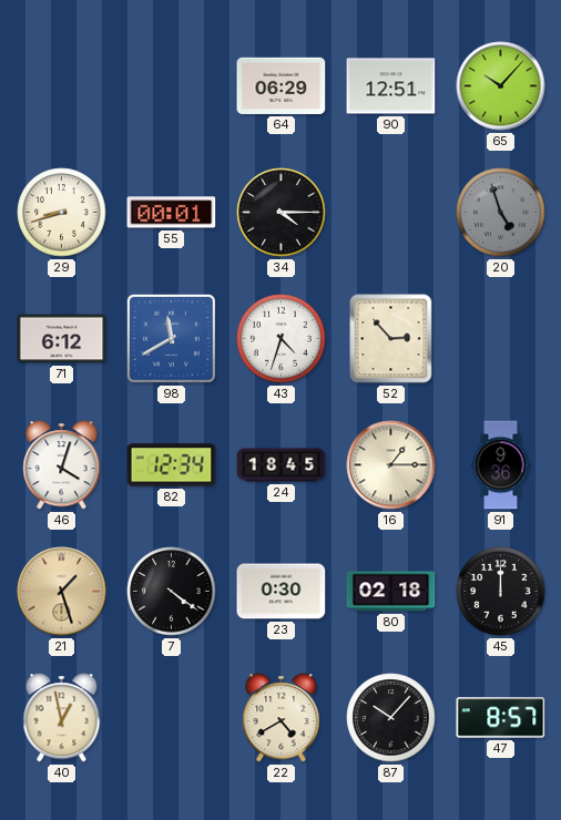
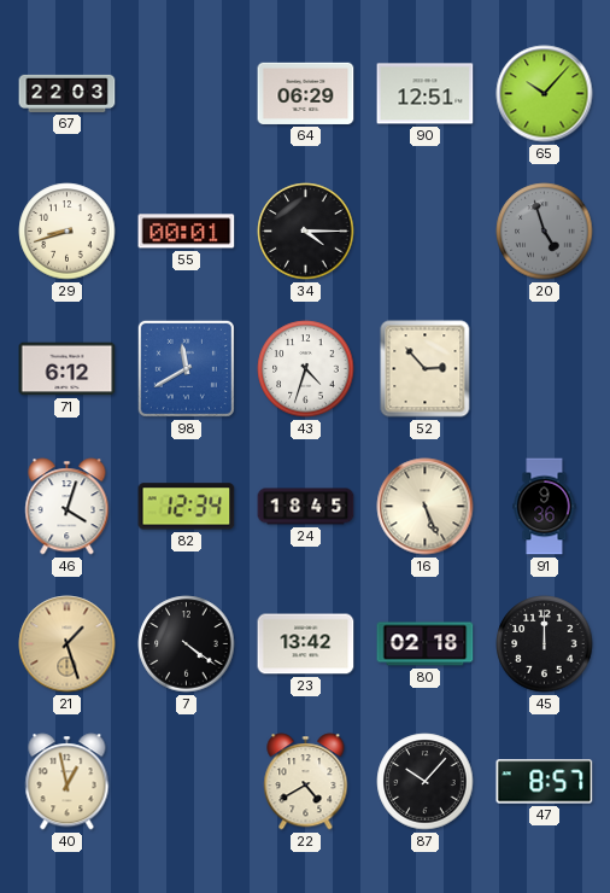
67: none -> 22:03
16: 1:15 -> 5:26
23: 0:30 -> 13:42
